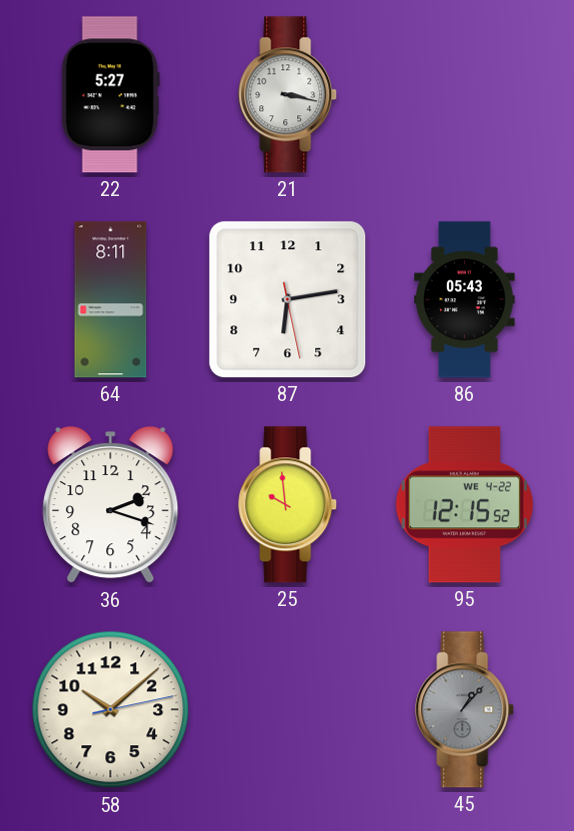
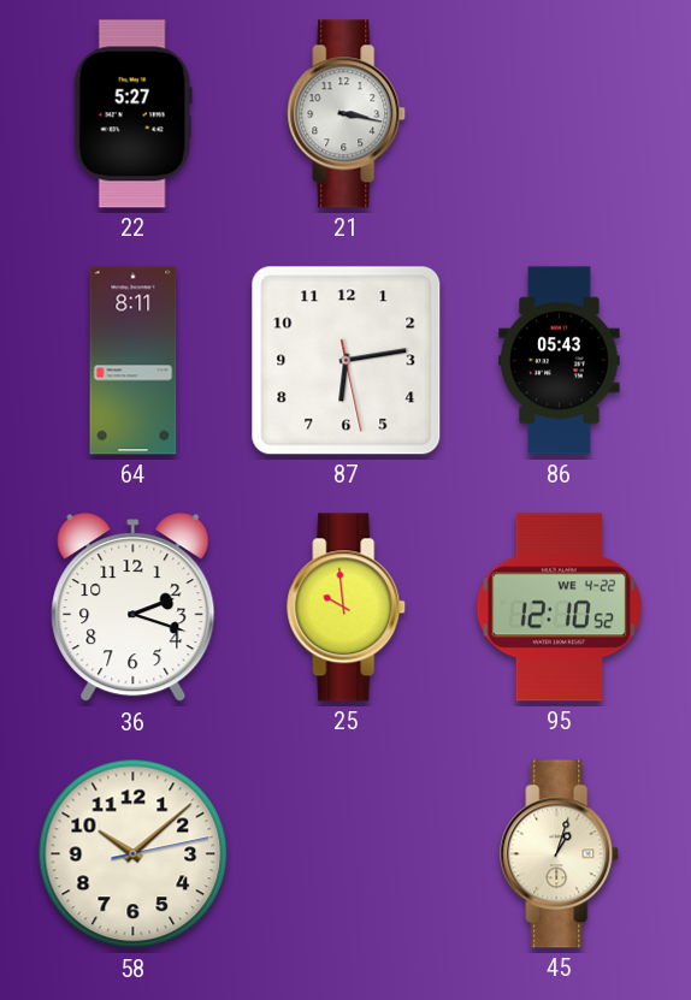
95: 12:15 -> 12:10
45: 1:07 -> 1:03
45 dial: grey -> cream
